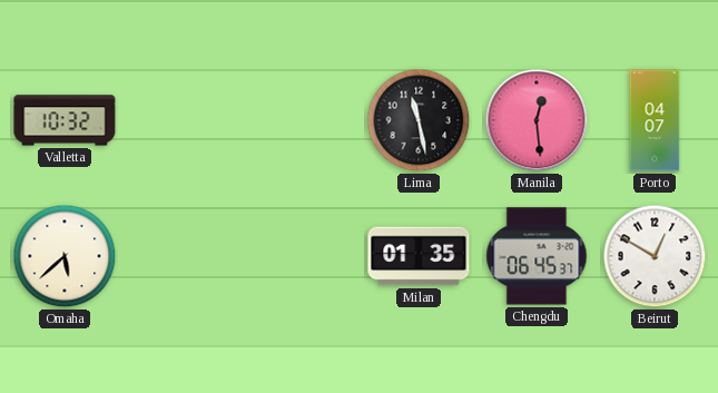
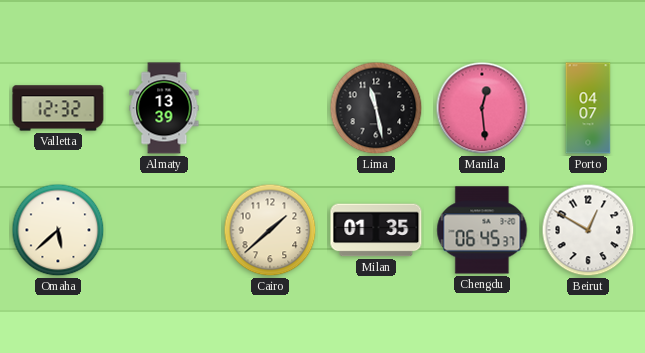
Valletta: 10:32 -> 12:32
Almaty: none -> 13:39
Cairo: none -> 1:38
